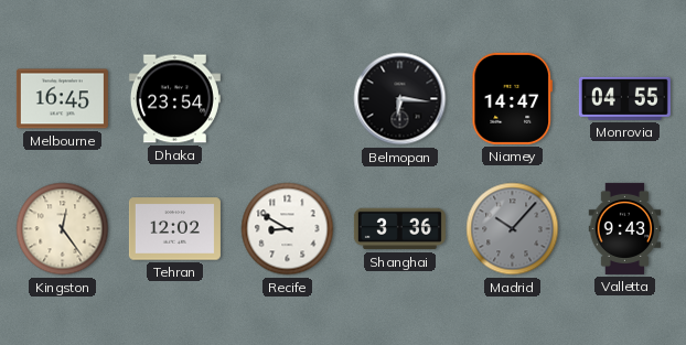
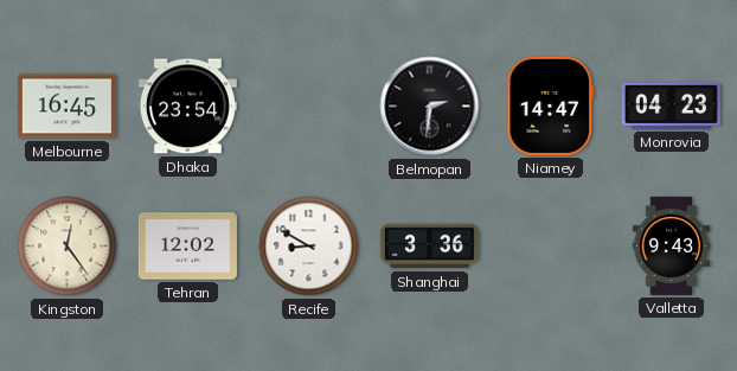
Belmopan: 6:16 -> 2:31
Monrovia: 04:55 -> 04:23
Madrid: 10:07 -> none
